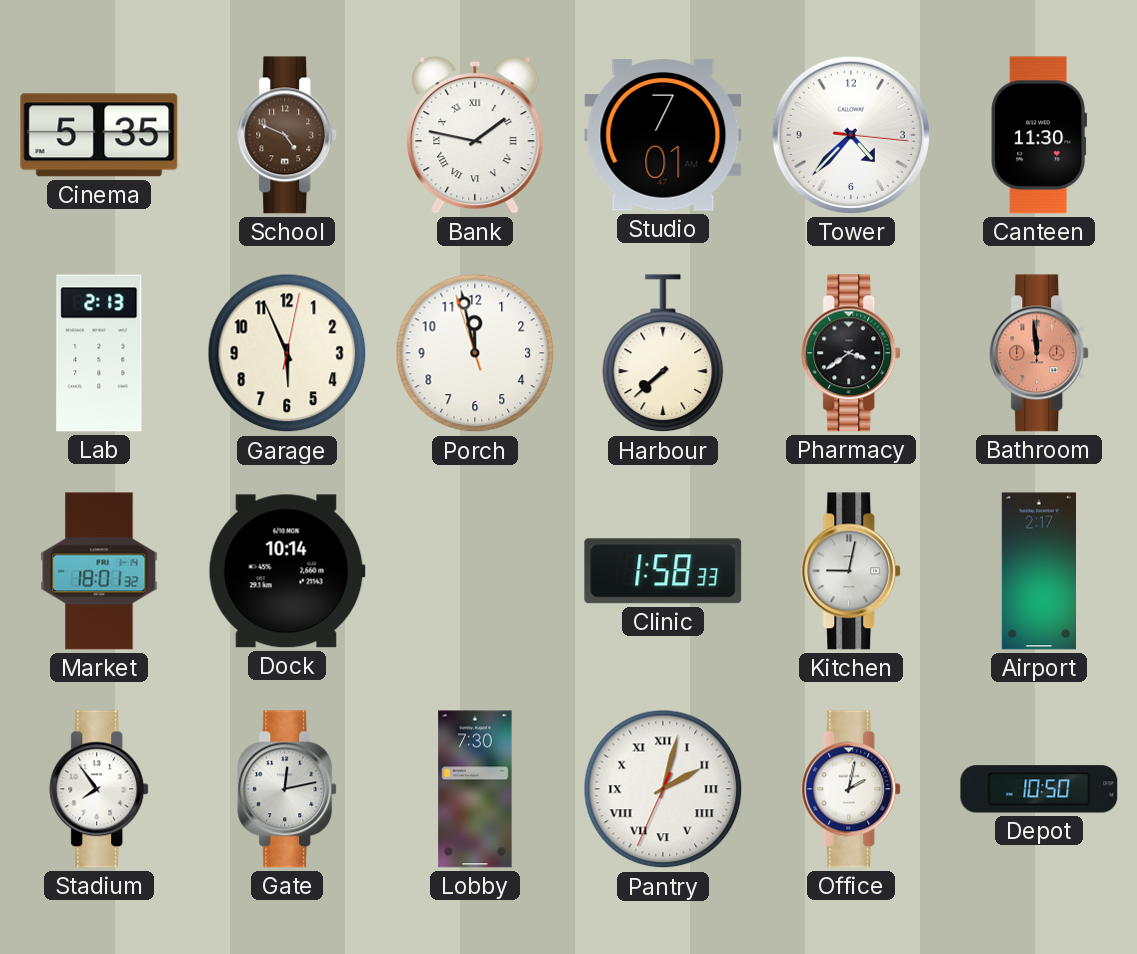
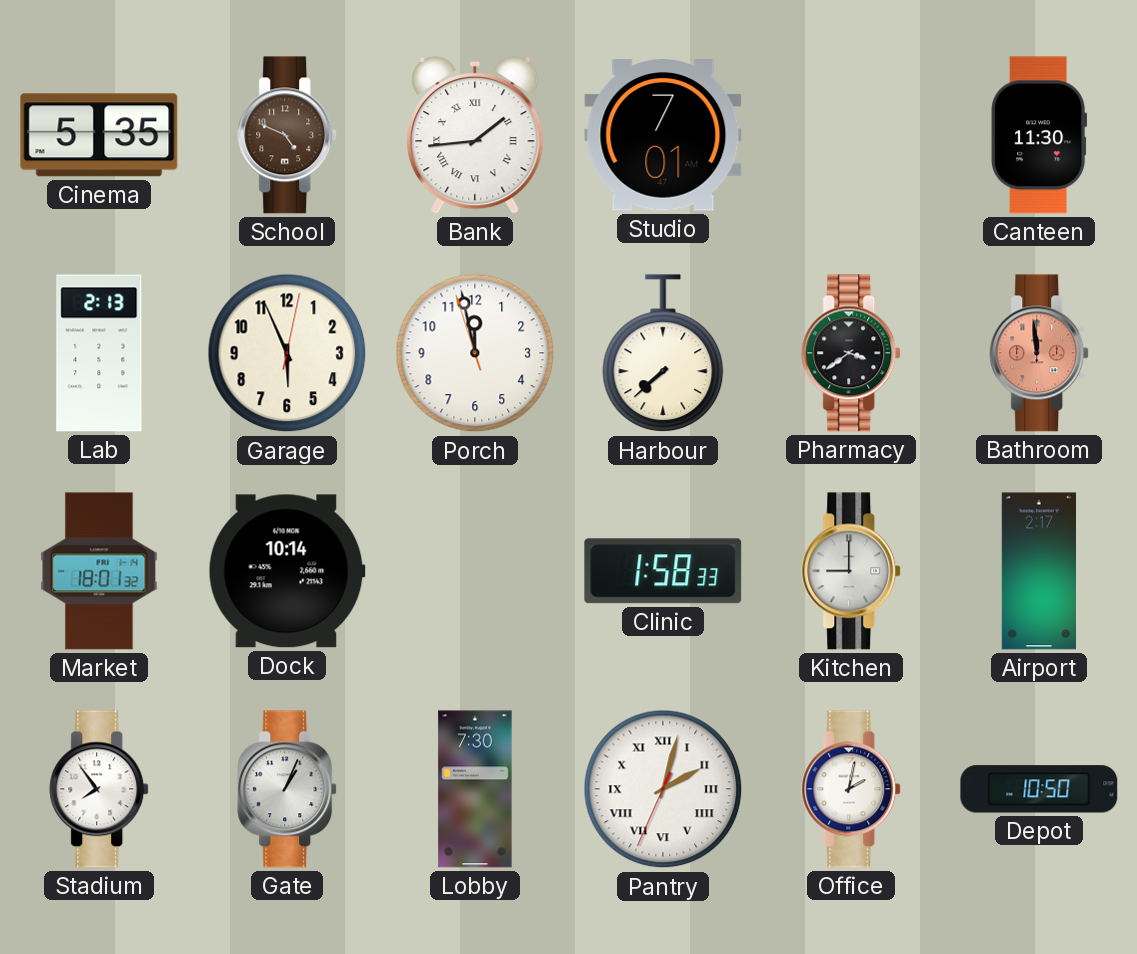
Bank: 1:47 -> 1:44
Tower: 4:37 -> none
Kitchen: 9:02 -> 9:00
Gate: 12:13 -> 1:04
